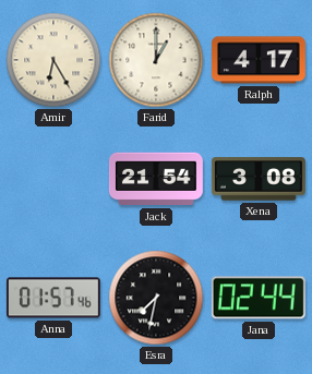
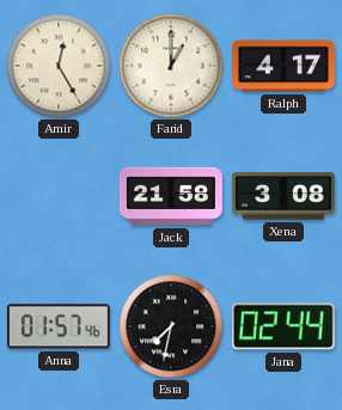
Amir: 6:25 -> 12:25
Jack: 21:54 -> 21:58
